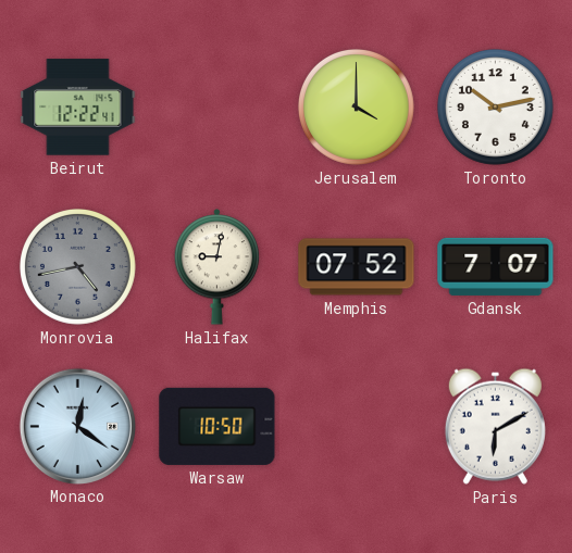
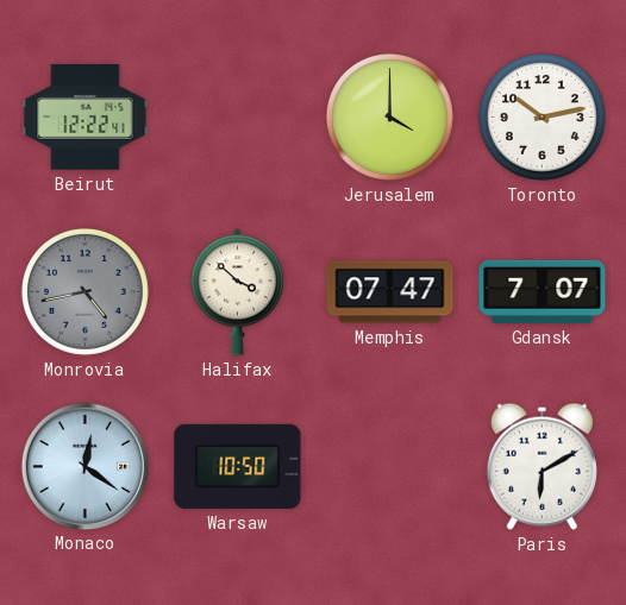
Halifax: 9:02 -> 3:52
Memphis: 07:52 -> 07:47
